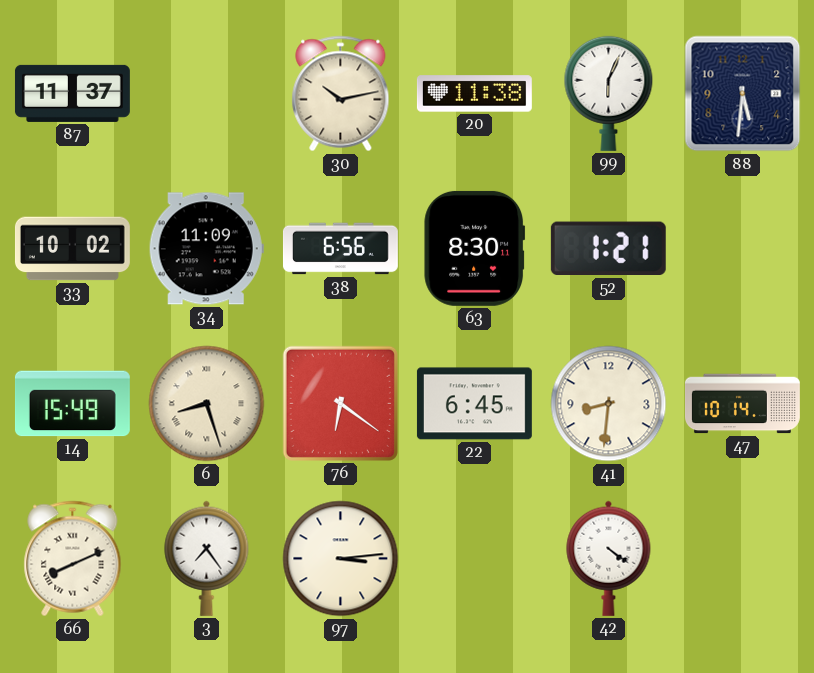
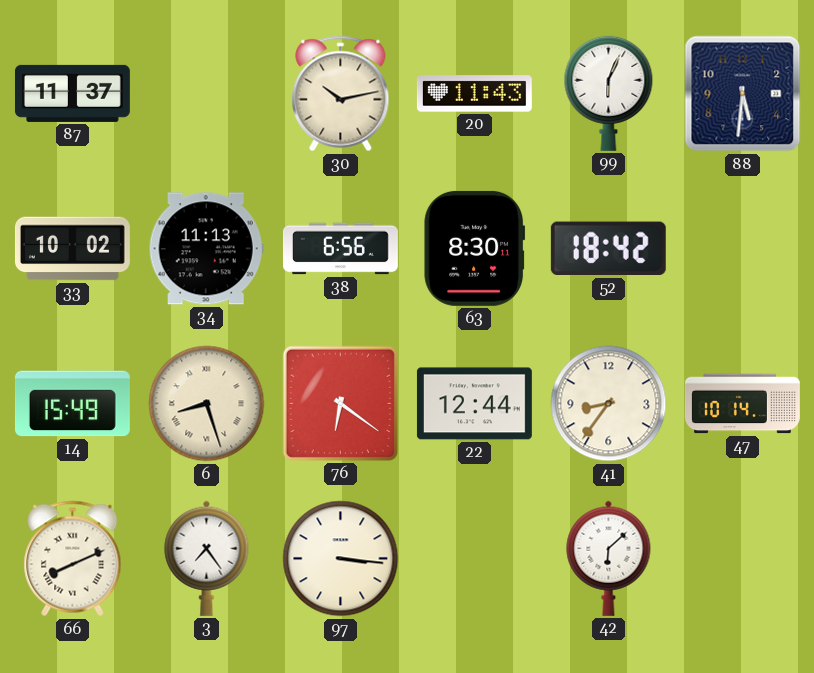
20: 11:38 -> 11:43
34: 11:09 -> 11:13
52: 1:21 -> 18:42
22: 6:45 -> 12:44
41: 8:31 -> 8:36
97: 3:14 -> 3:16
42: 4:21 -> 6:08
